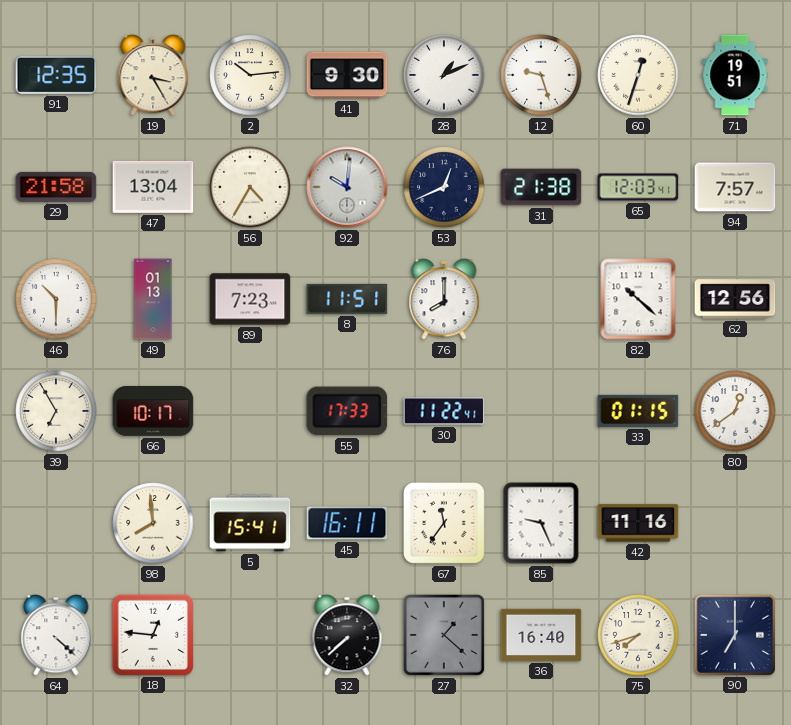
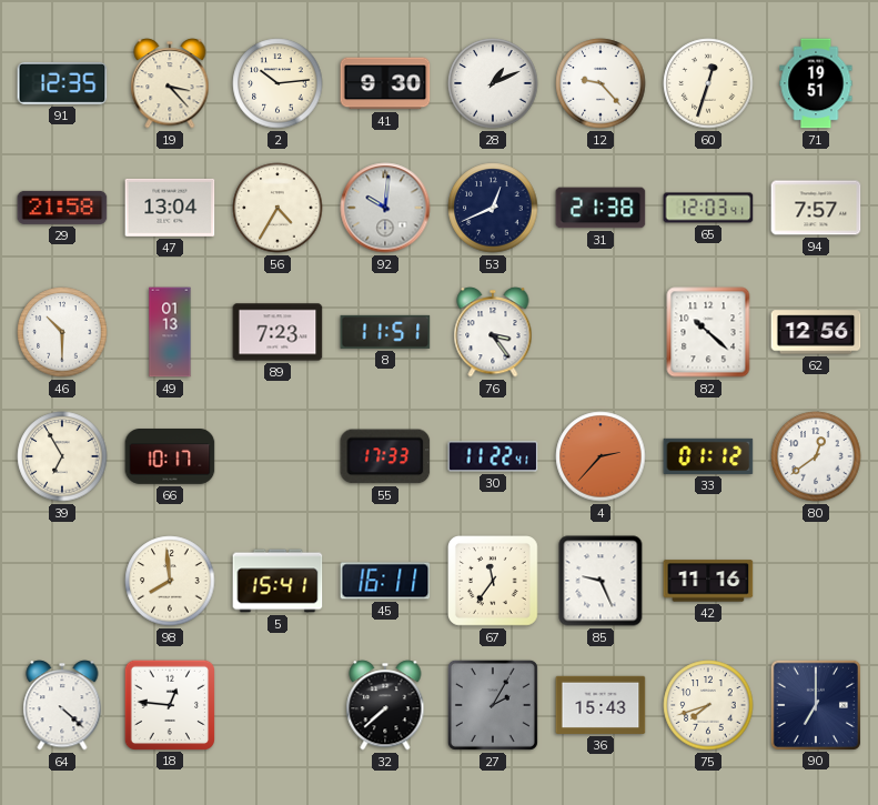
19: 3:25 -> 3:23
12: 9:27 -> 9:23
76: 8:00 -> 3:24
4: none -> 2:37
33: 01:15 -> 01:12
27: 1:22 -> 2:05
36: 16:40 -> 15:43
